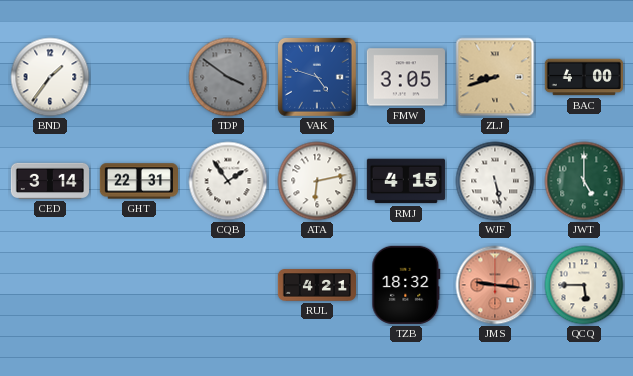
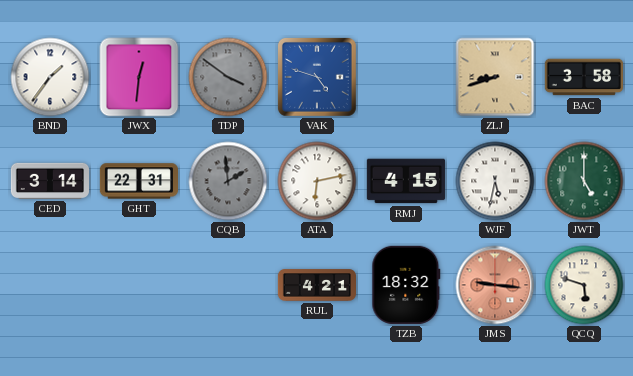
JWX: none -> 12:31
FMW: 3:05 -> none
BAC: 4:00 -> 3:58
CQB: 1:54 -> 1:59
CQB dial: white -> grey
WJF: 5:28 -> 5:32
QCQ: 5:45 -> 5:48
